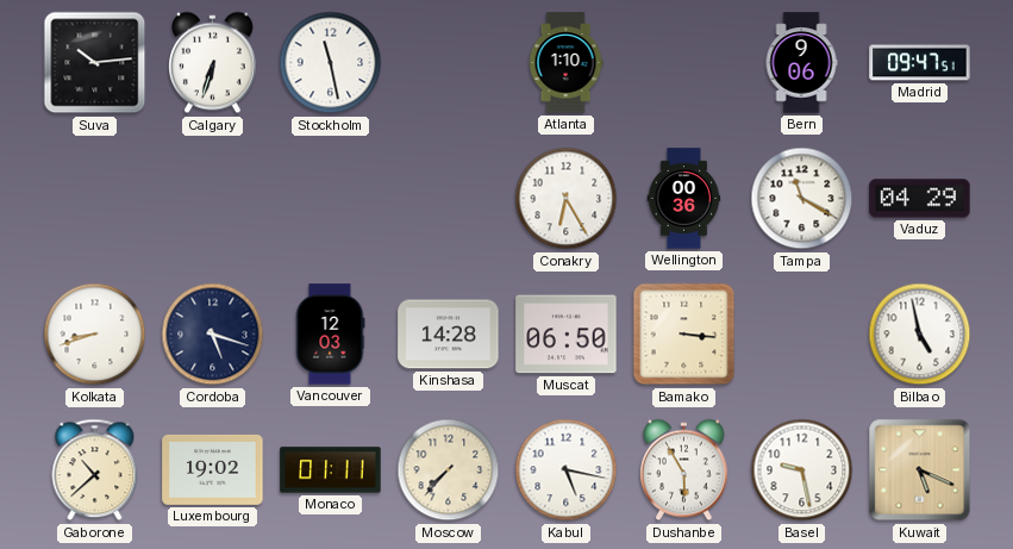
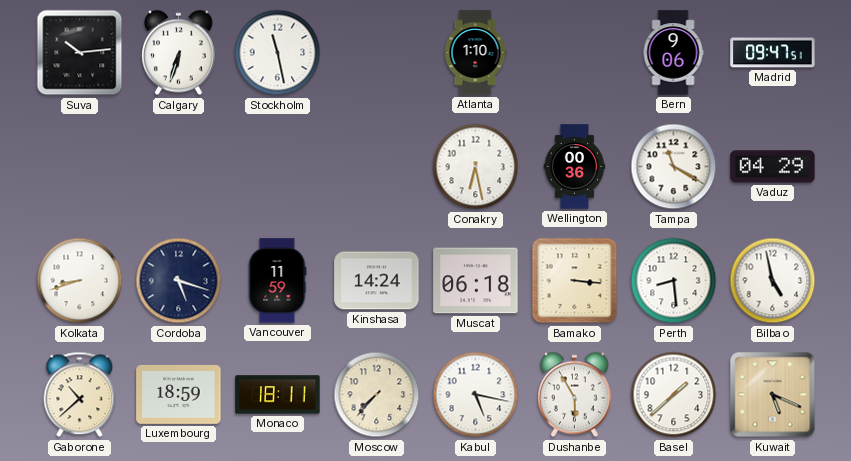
Conakry: 6:25 -> 6:28
Vancouver: 12:03 -> 11:59
Kinshasa: 14:28 -> 14:24
Muscat: 06:50 -> 06:18
Perth: none -> 8:29
Luxembourg: 19:02 -> 18:59
Monaco: 01:11 -> 18:11
Basel: 9:28 -> 1:38
